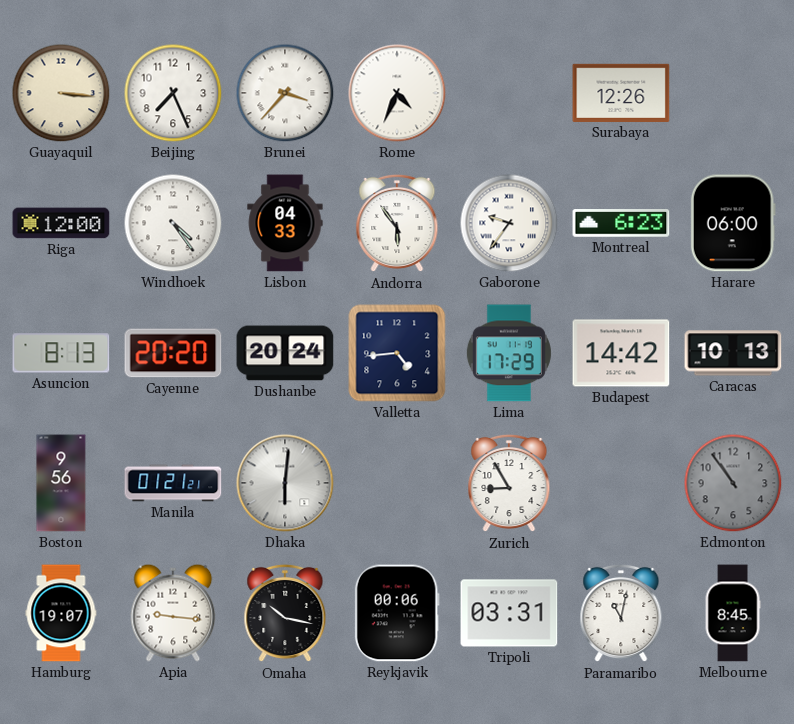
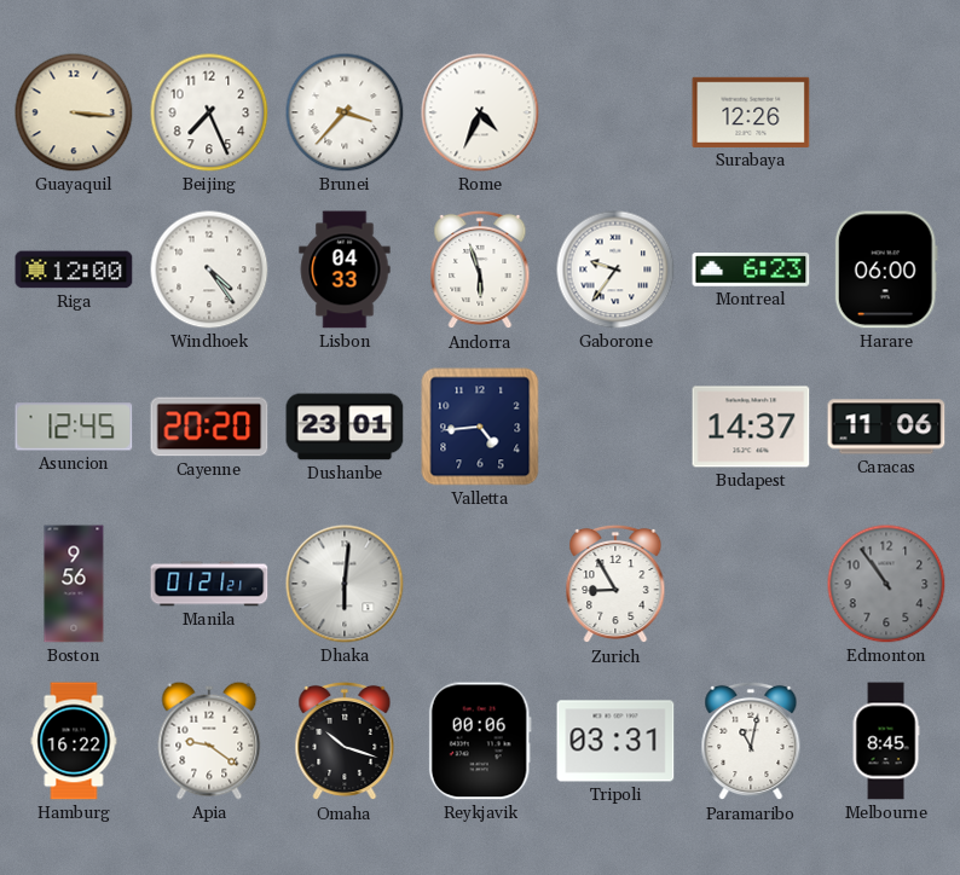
Andorra: 5:54 -> 5:57
Asuncion: 8:13 -> 12:45
Dushanbe: 20:24 -> 23:01
Lima: 17:29 -> none
Budapest: 14:42 -> 14:37
Caracas: 10:13 -> 11:06
Hamburg: 19:07 -> 16:22
Apia: 9:16 -> 9:21
Omaha: 10:17 -> 10:18
